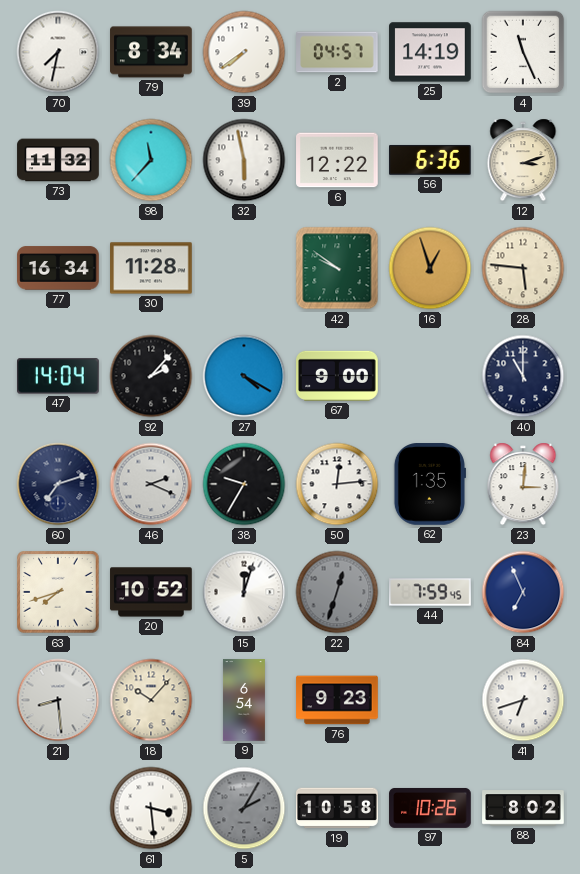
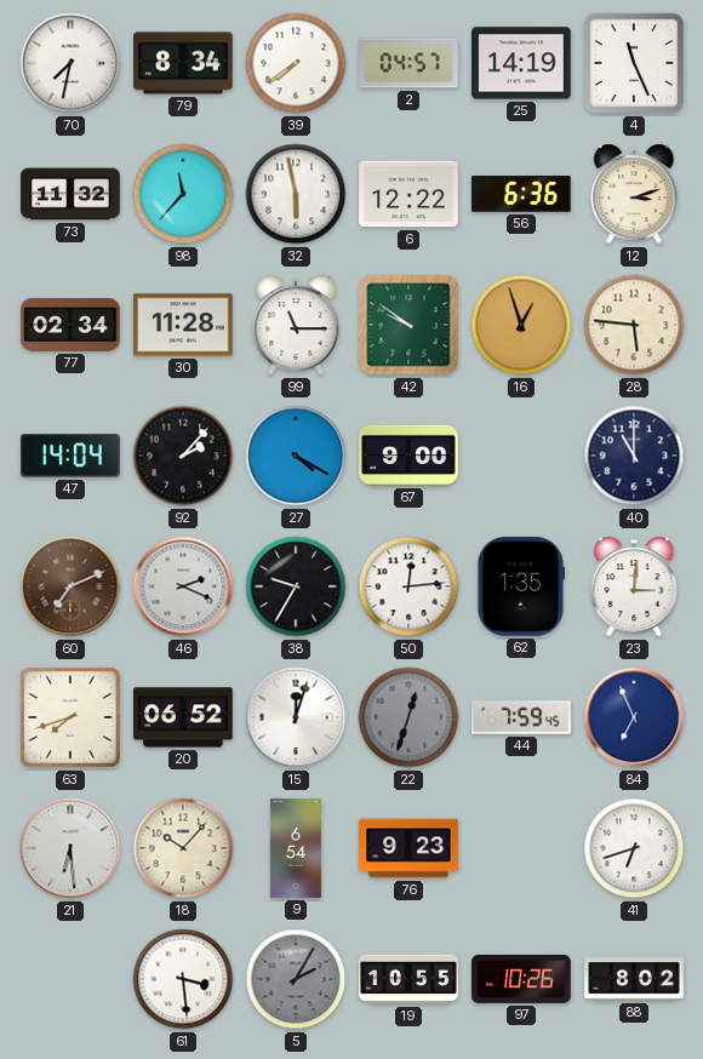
77: 16:34 -> 02:34
99: none -> 11:15
60: 7:12 -> 7:11
60 dial: navy -> brown
20: 10:52 -> 06:52
21: 8:29 -> 6:29
19: 10:58 -> 10:55
